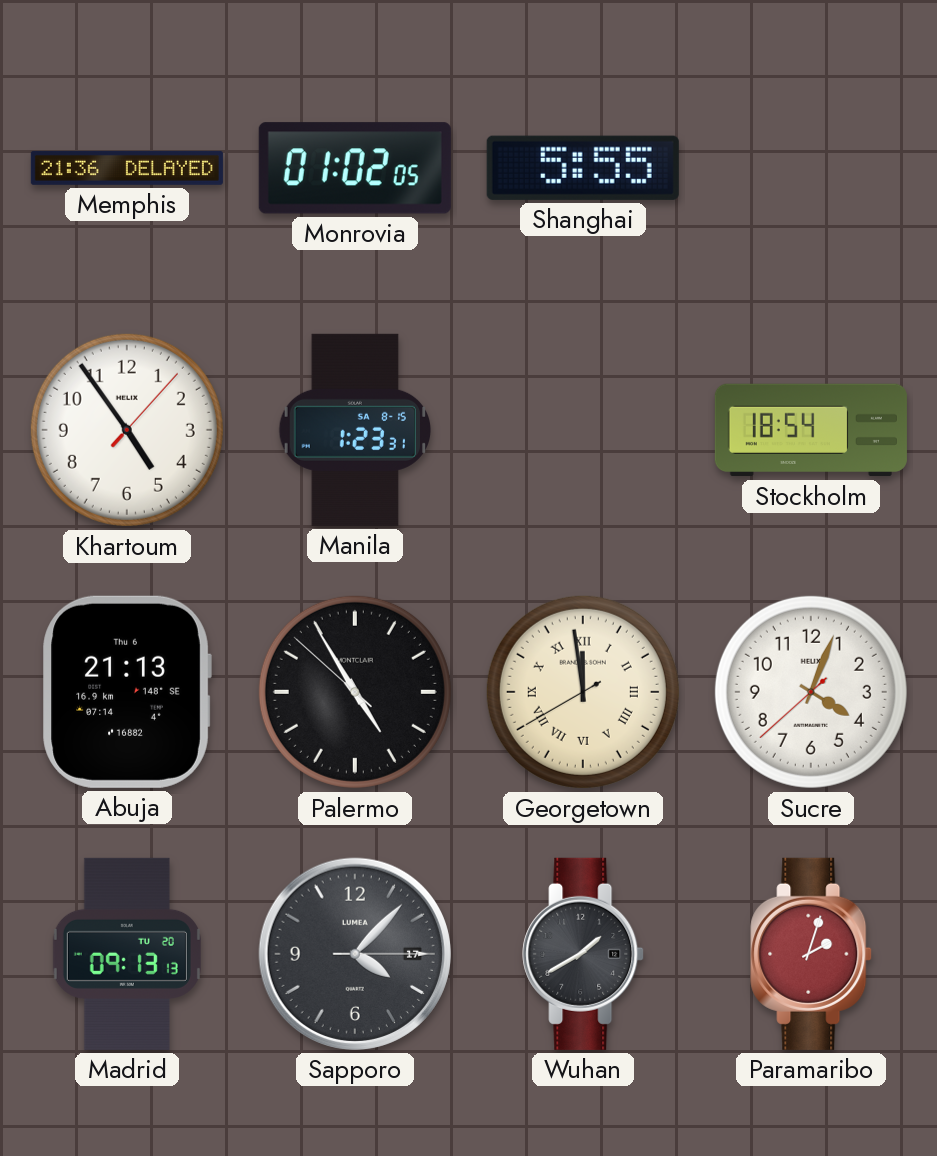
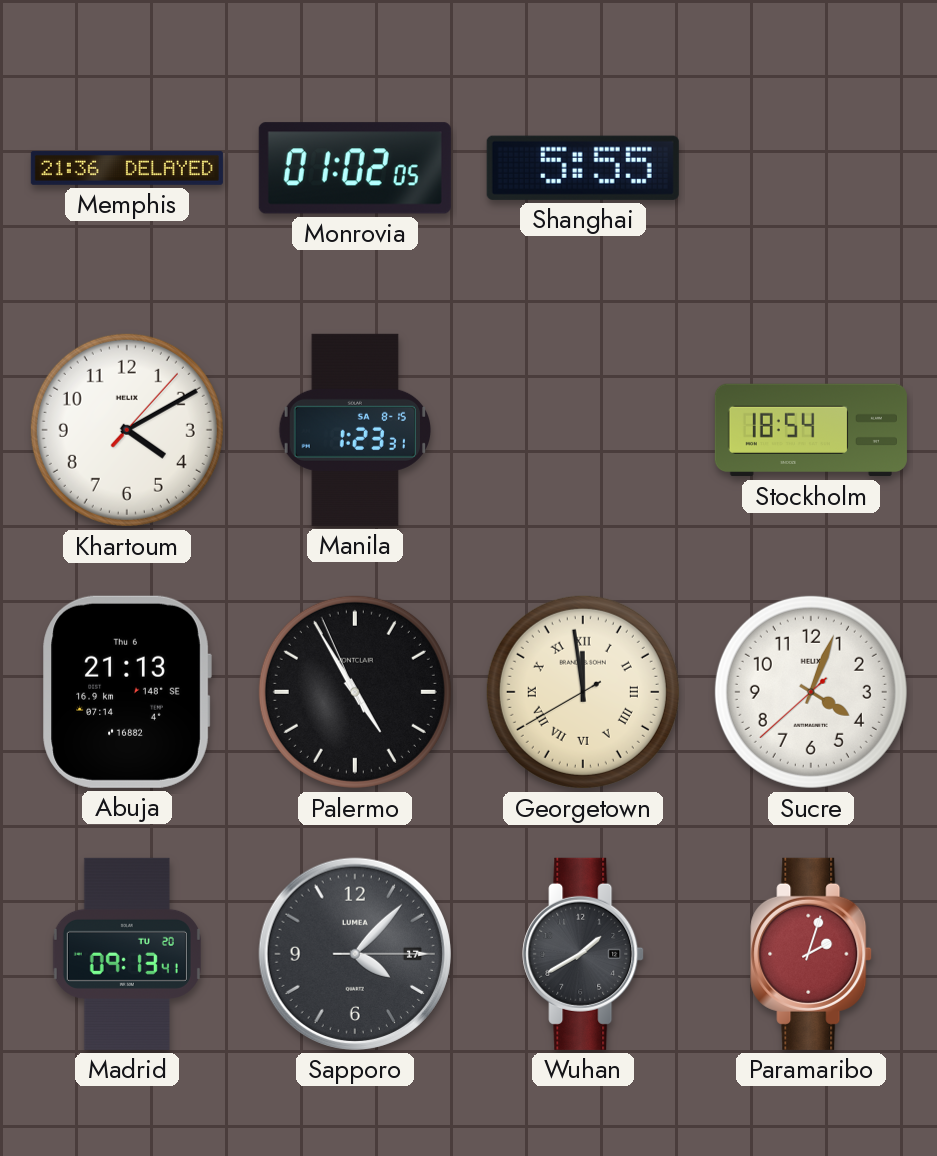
Khartoum: 4:54 -> 4:10
Palermo: 4:54:52 -> 4:54:56
Madrid: 09:13:13 -> 09:13:41
